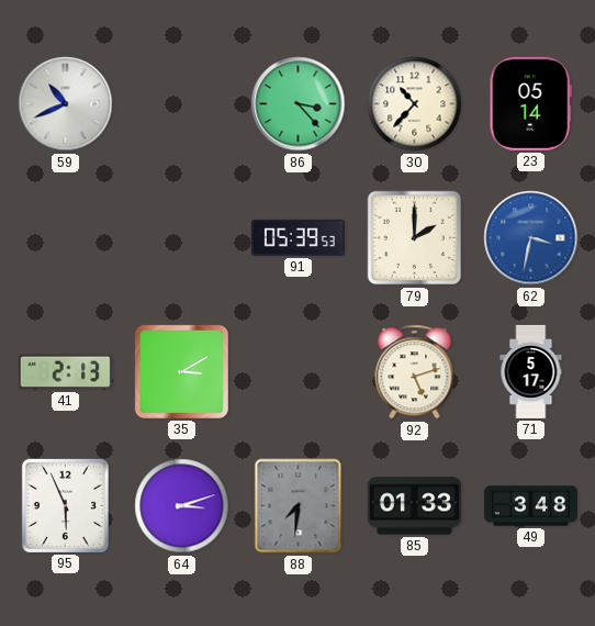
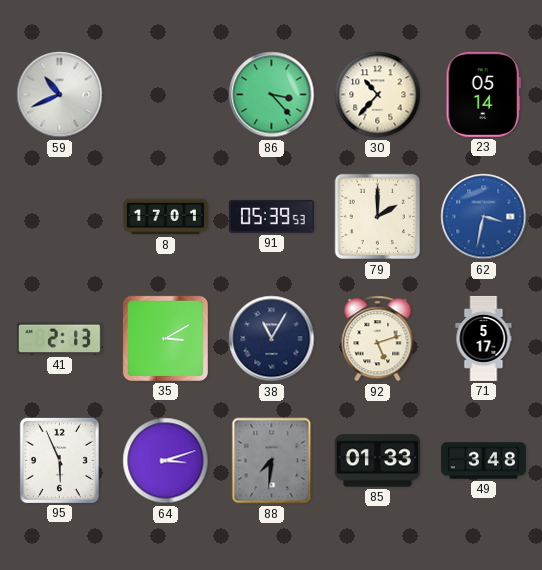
8: none -> 17:01
38: none -> 11:05
